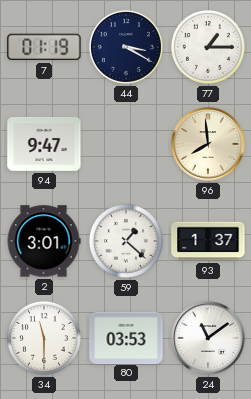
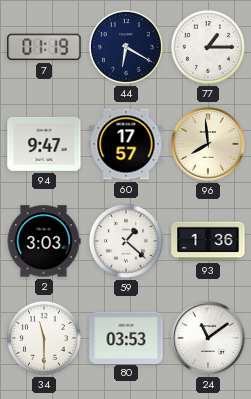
44: 3:20 -> 6:20
60: none -> 17:57
2: 3:01 -> 3:03
93: 1:37 -> 1:36
